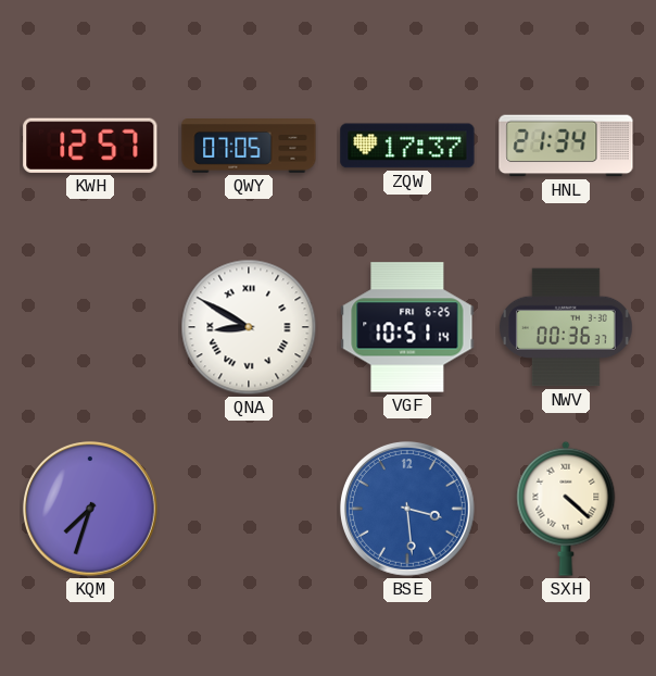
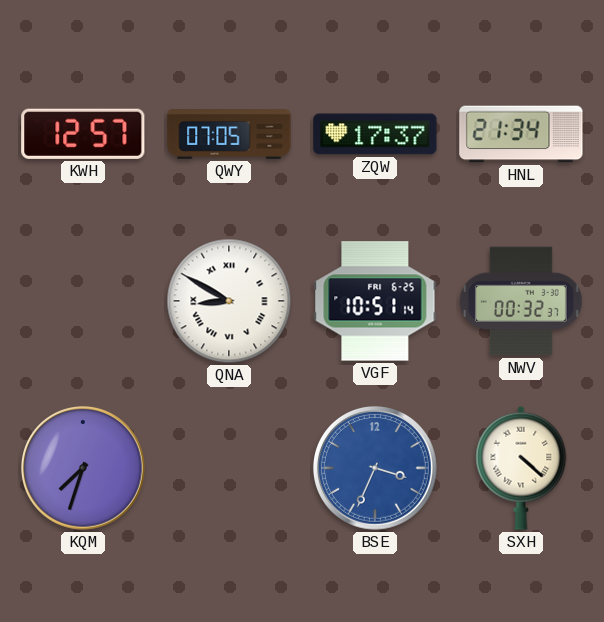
NWV: 00:36 -> 00:32
BSE: 3:29 -> 3:34
